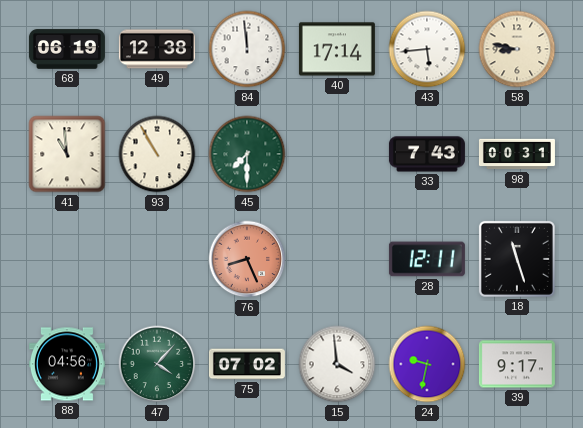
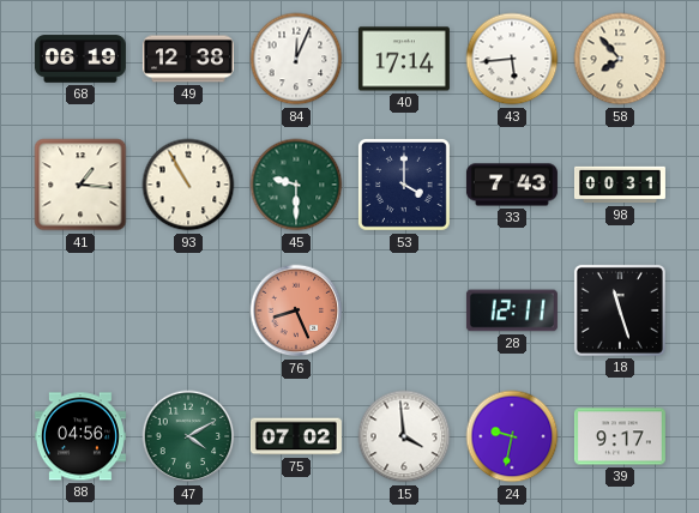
84: 11:59 -> 12:04
58: 8:47 -> 7:53
41: 10:59 -> 1:16
45: 7:30 -> 9:30
53: none -> 4:00
47: 4:07 -> 4:10
